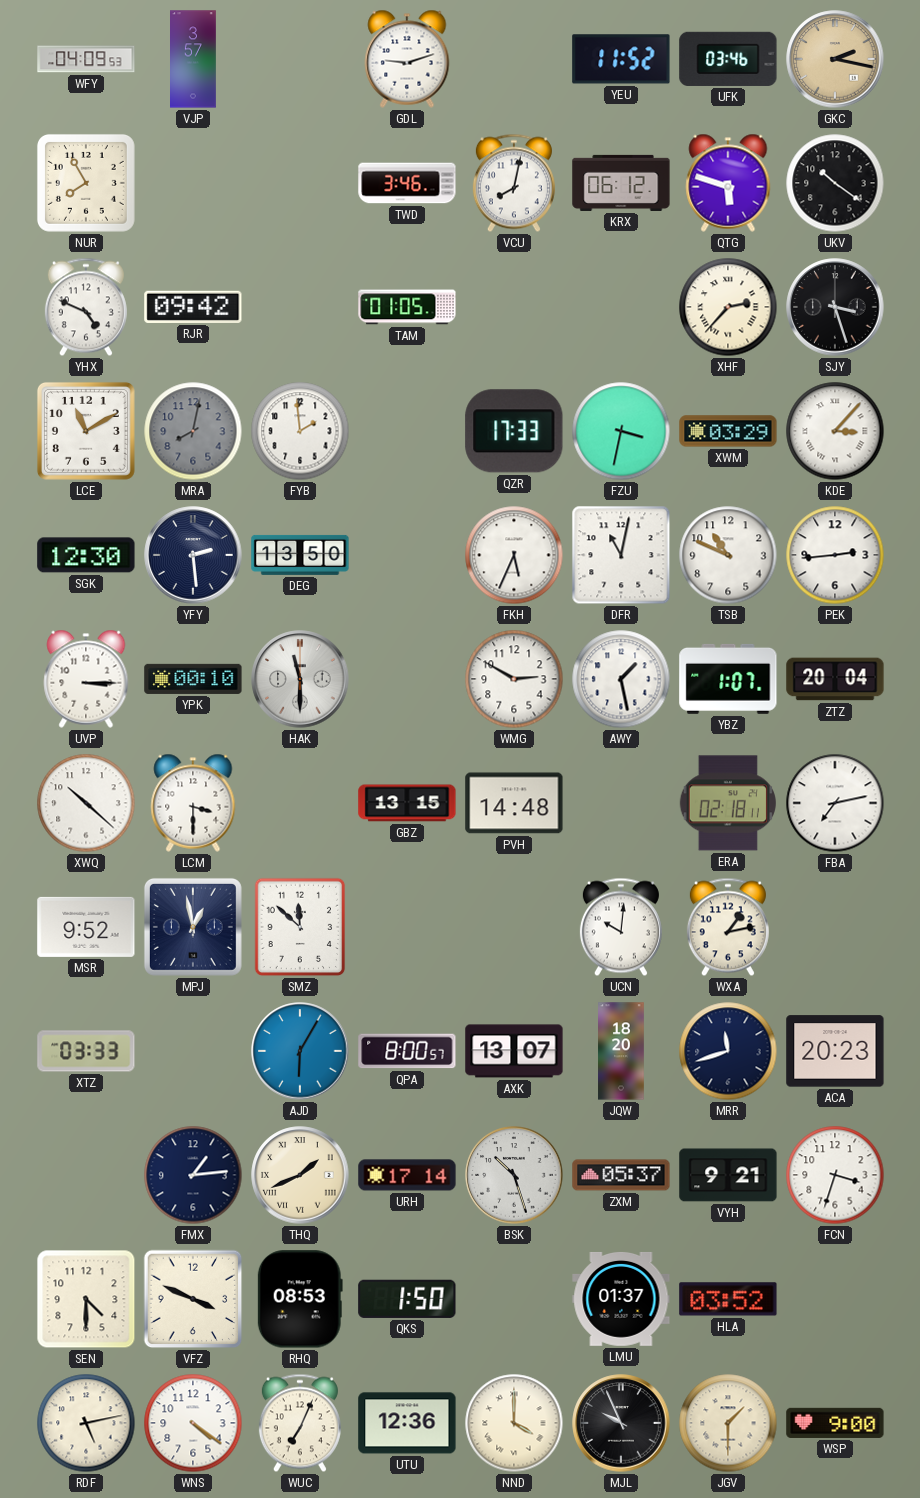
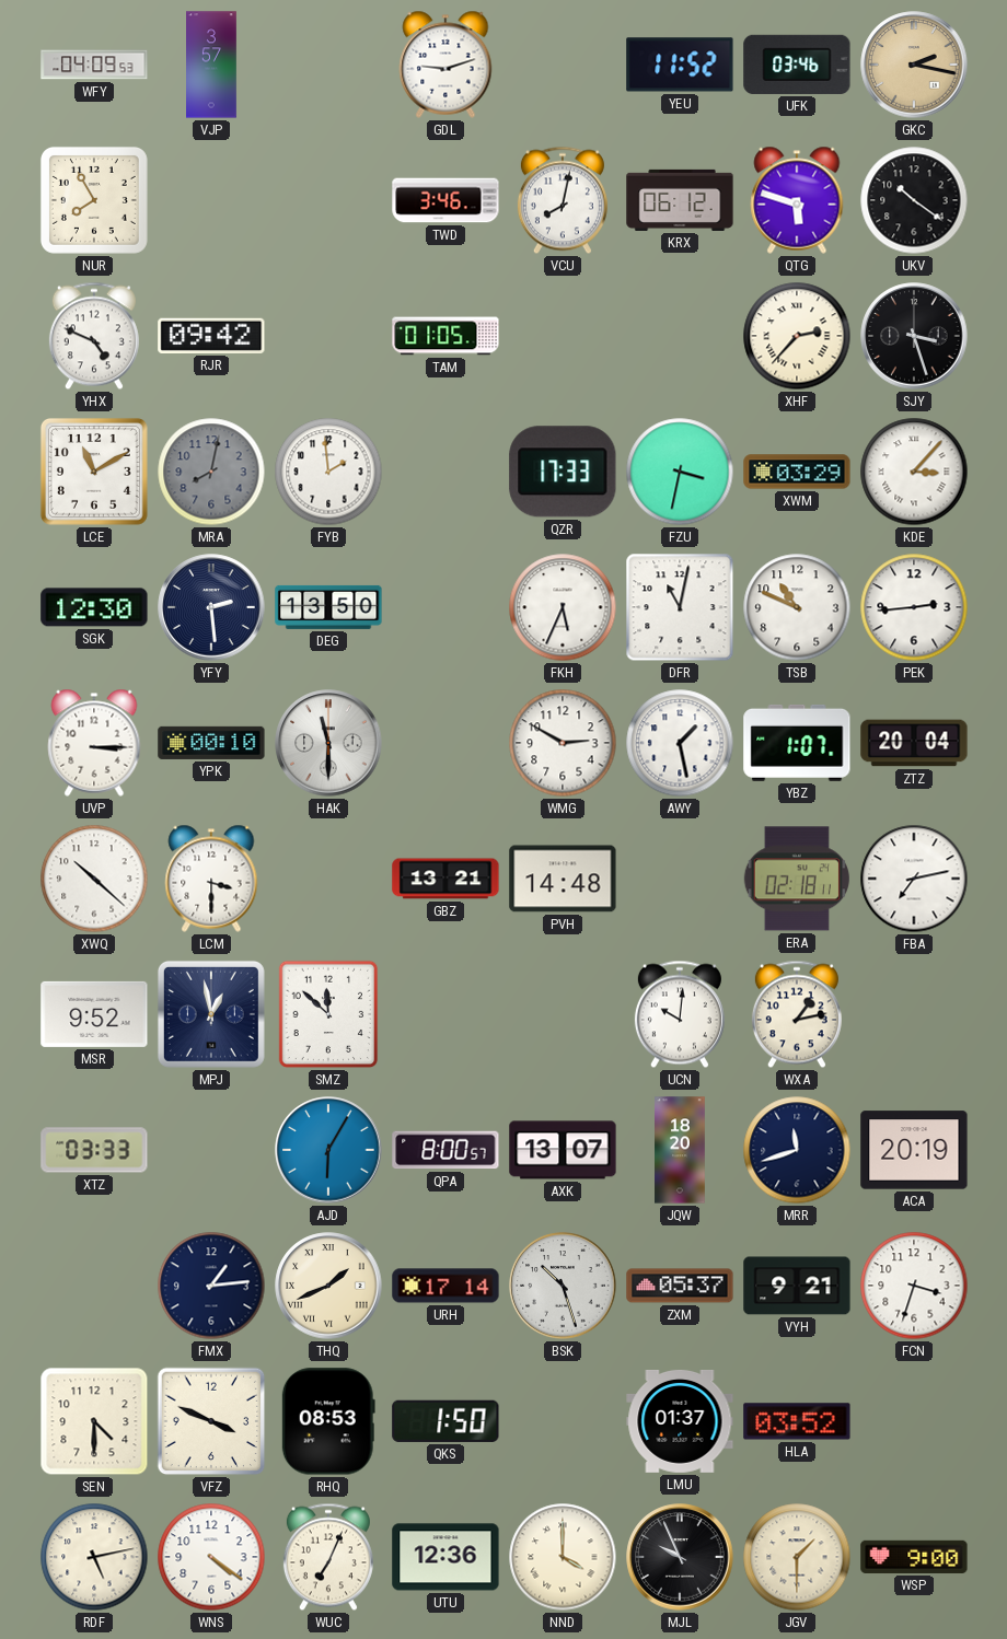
GBZ: 13:15 -> 13:21
ACA: 20:23 -> 20:19
